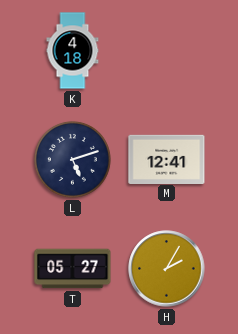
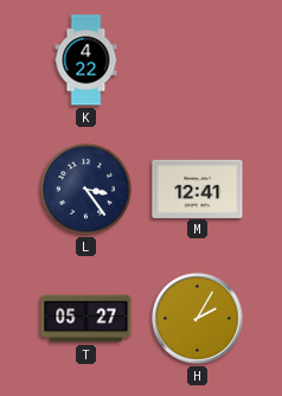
K: 4:18 -> 4:22
L: 5:12 -> 3:24
